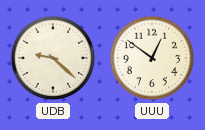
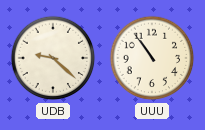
UUU: 12:51 -> 10:54
